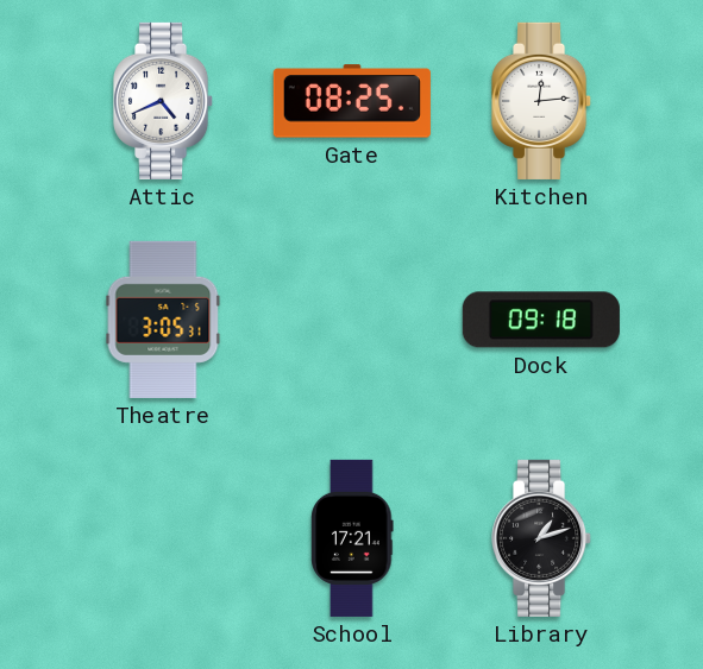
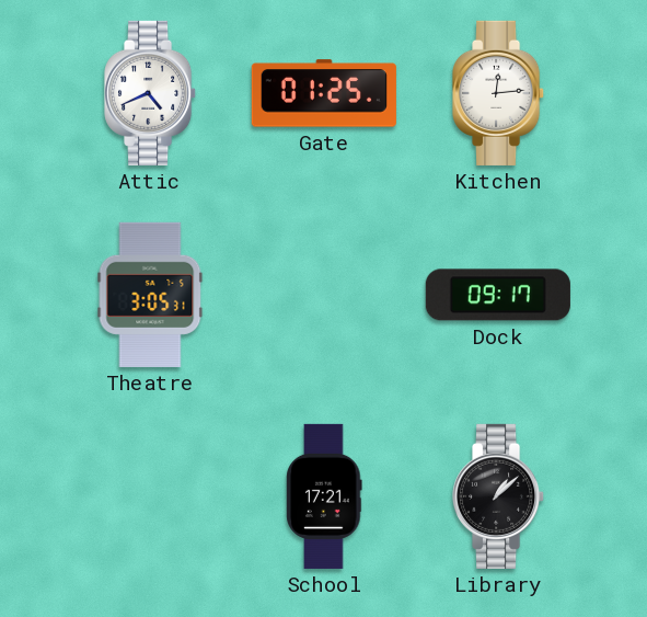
Gate: 08:25 -> 01:25
Dock: 09:18 -> 09:17
Library: 1:12 -> 1:08
